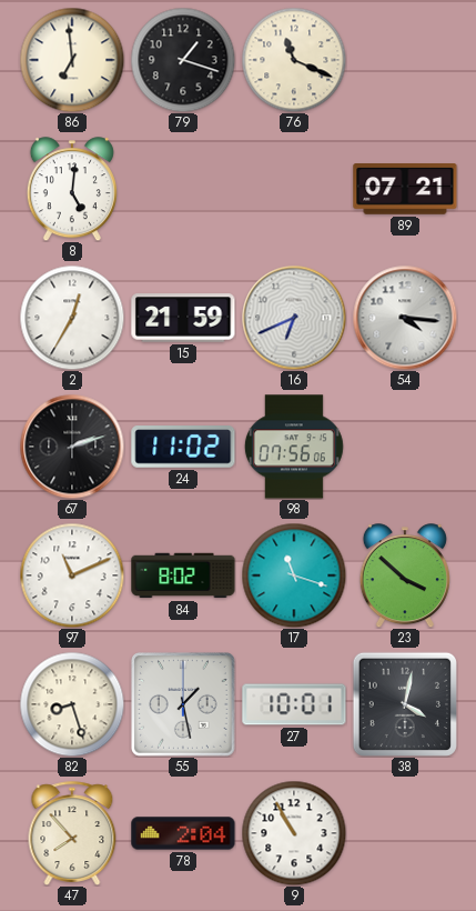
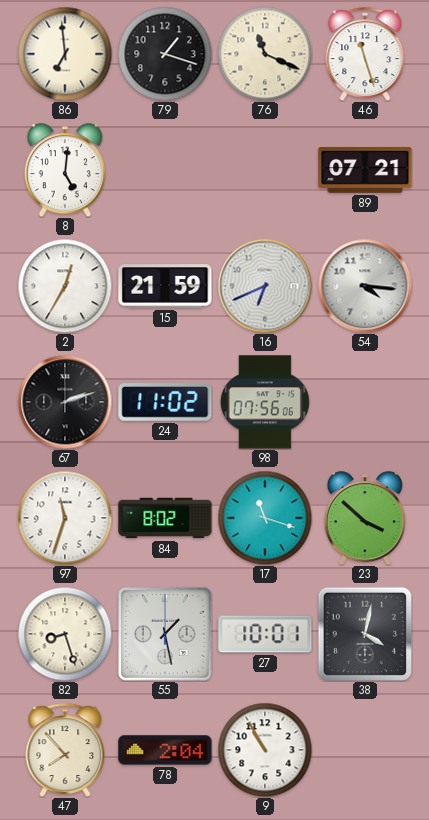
46: none -> 11:27
97: 11:11 -> 11:33
